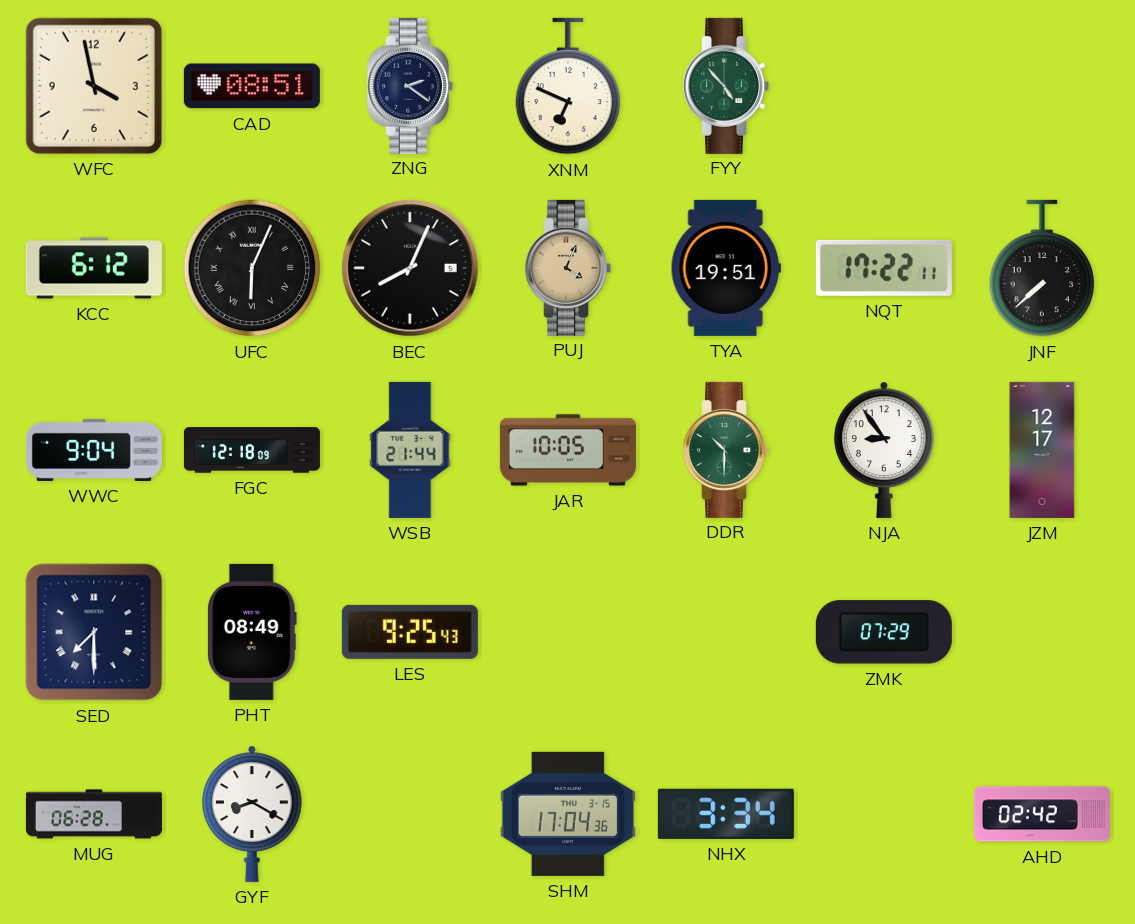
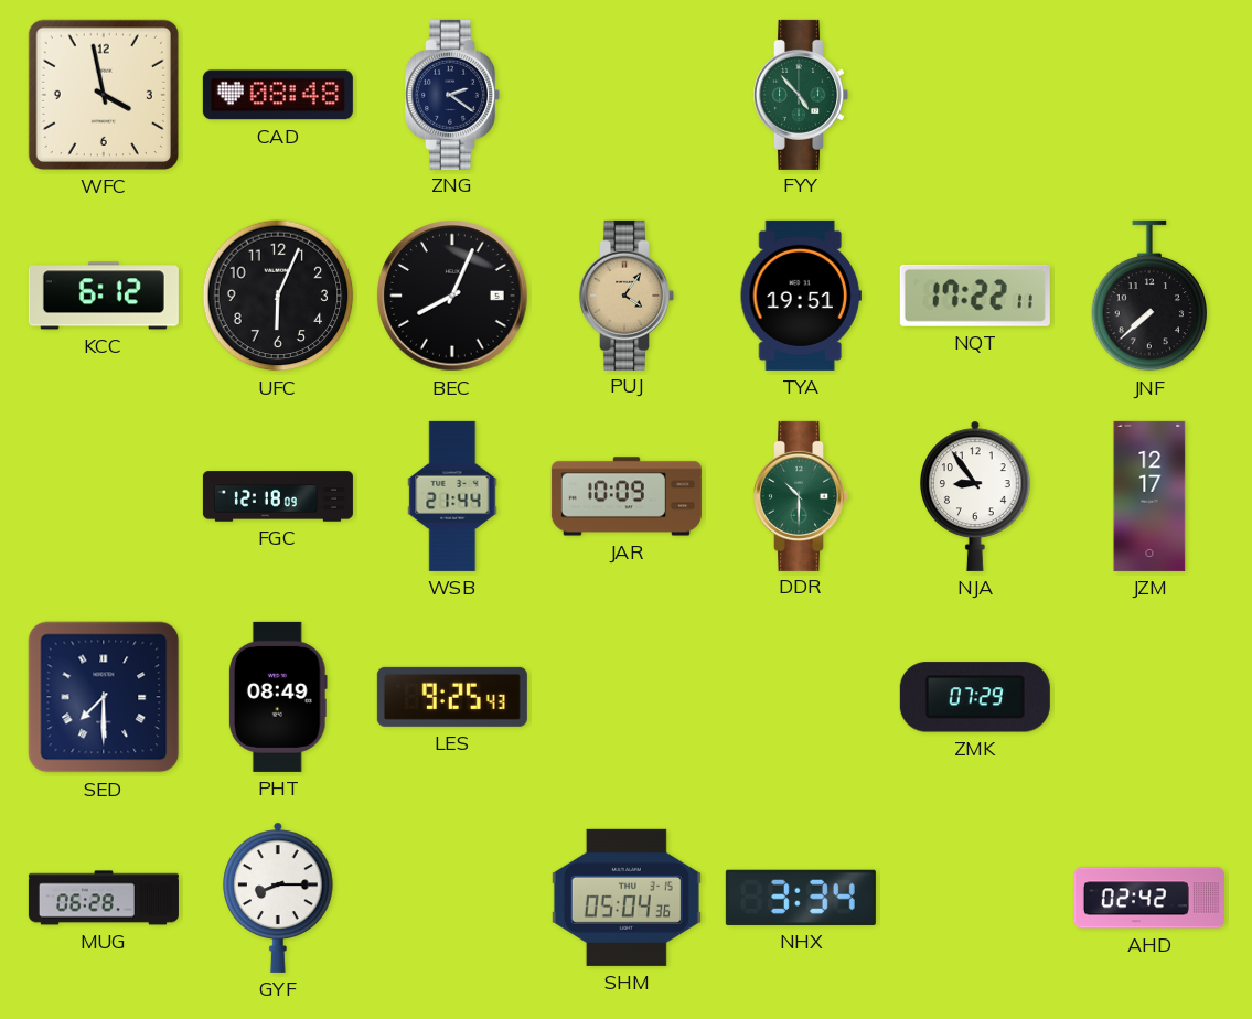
CAD: 08:51 -> 08:48
XNM: 6:49 -> none
UFC numerals: Roman -> Arabic
PUJ: 4:04 -> 4:06
WWC: 9:04 -> none
JAR: 10:05 -> 10:09
GYF: 8:20 -> 8:15
SHM: 17:04 -> 05:04
